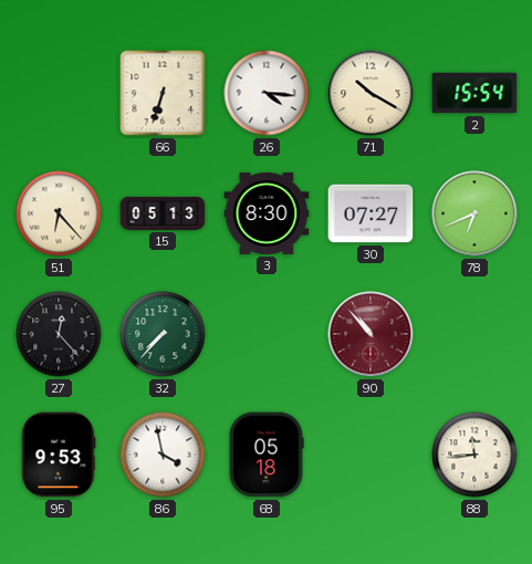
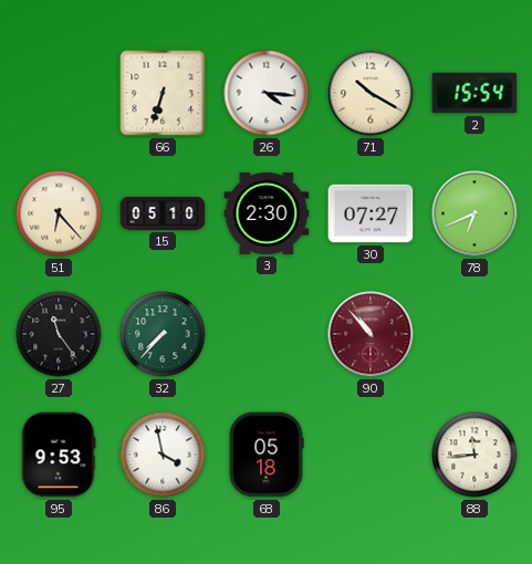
15: 05:13 -> 05:10
3: 8:30 -> 2:30
27: 12:23 -> 11:24
